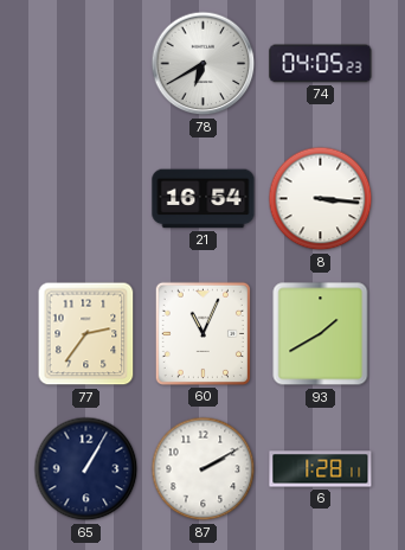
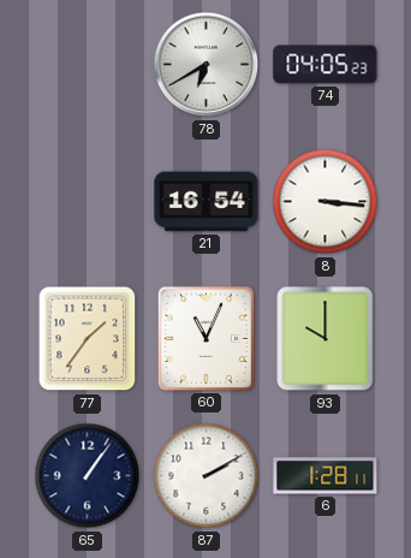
77: 2:36 -> 1:36
93: 1:40 -> 10:00
65: 1:05 -> 1:06
